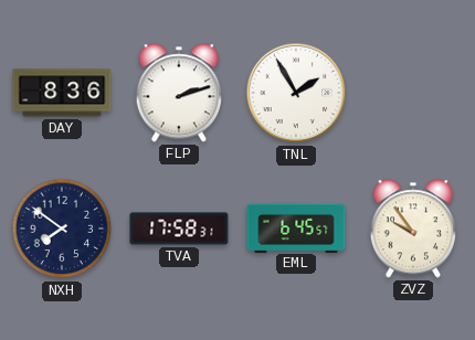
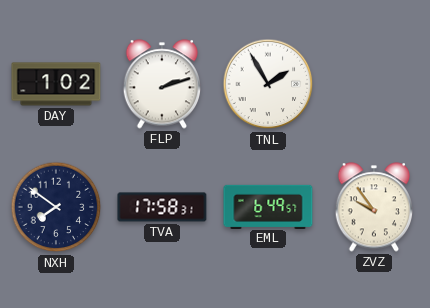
DAY: 8:36 -> 1:02
EML: 6:45 -> 6:49
